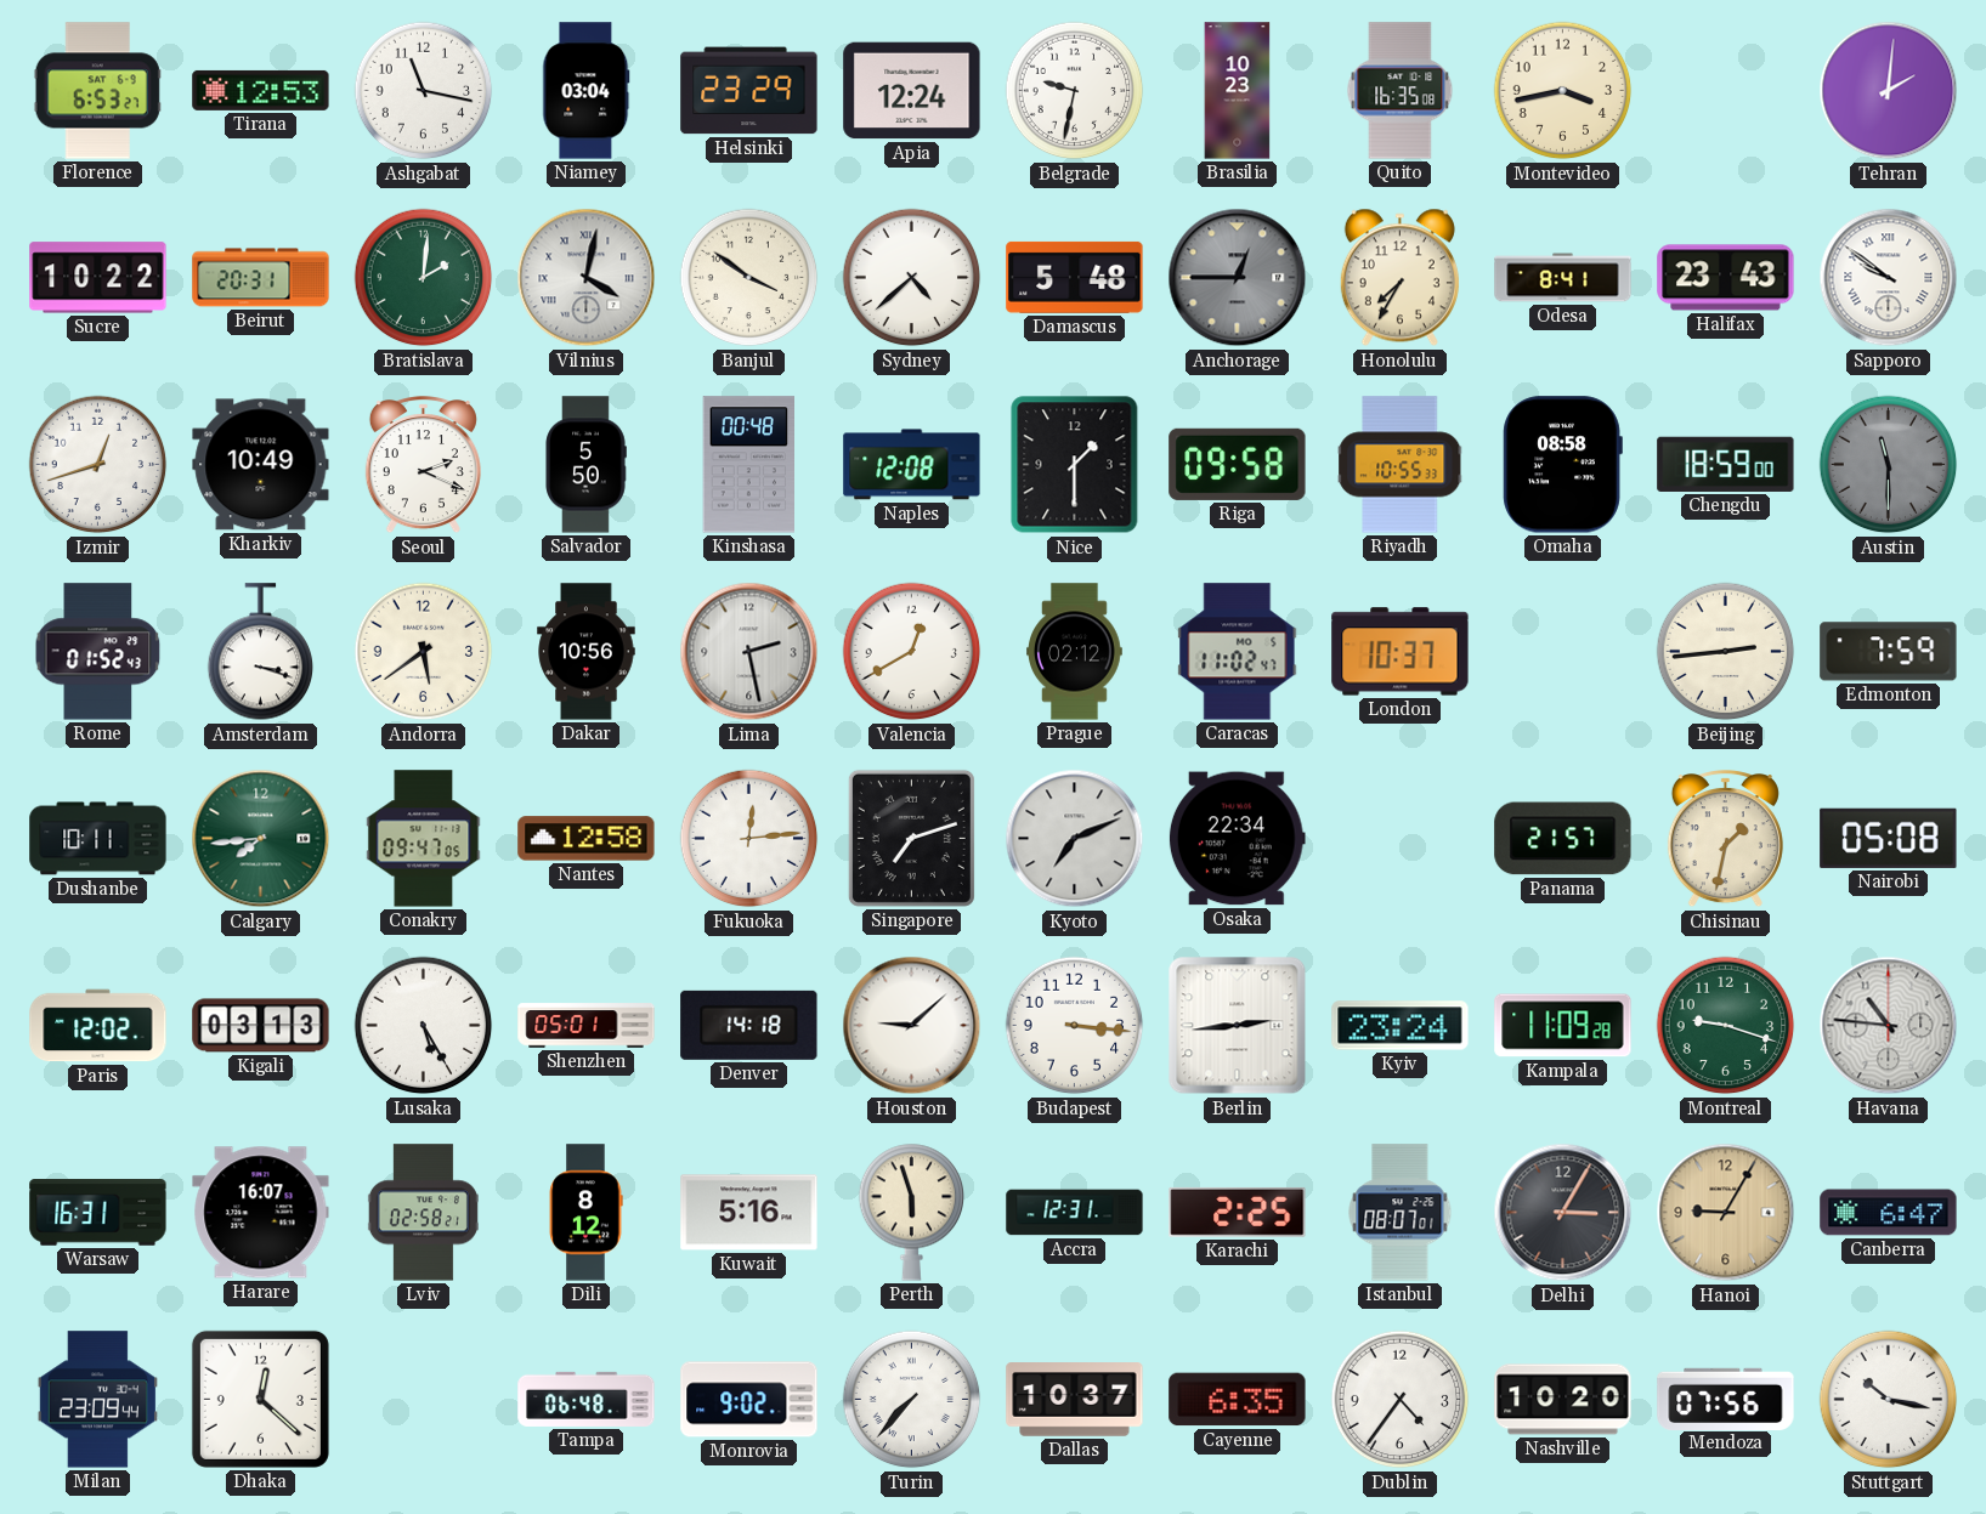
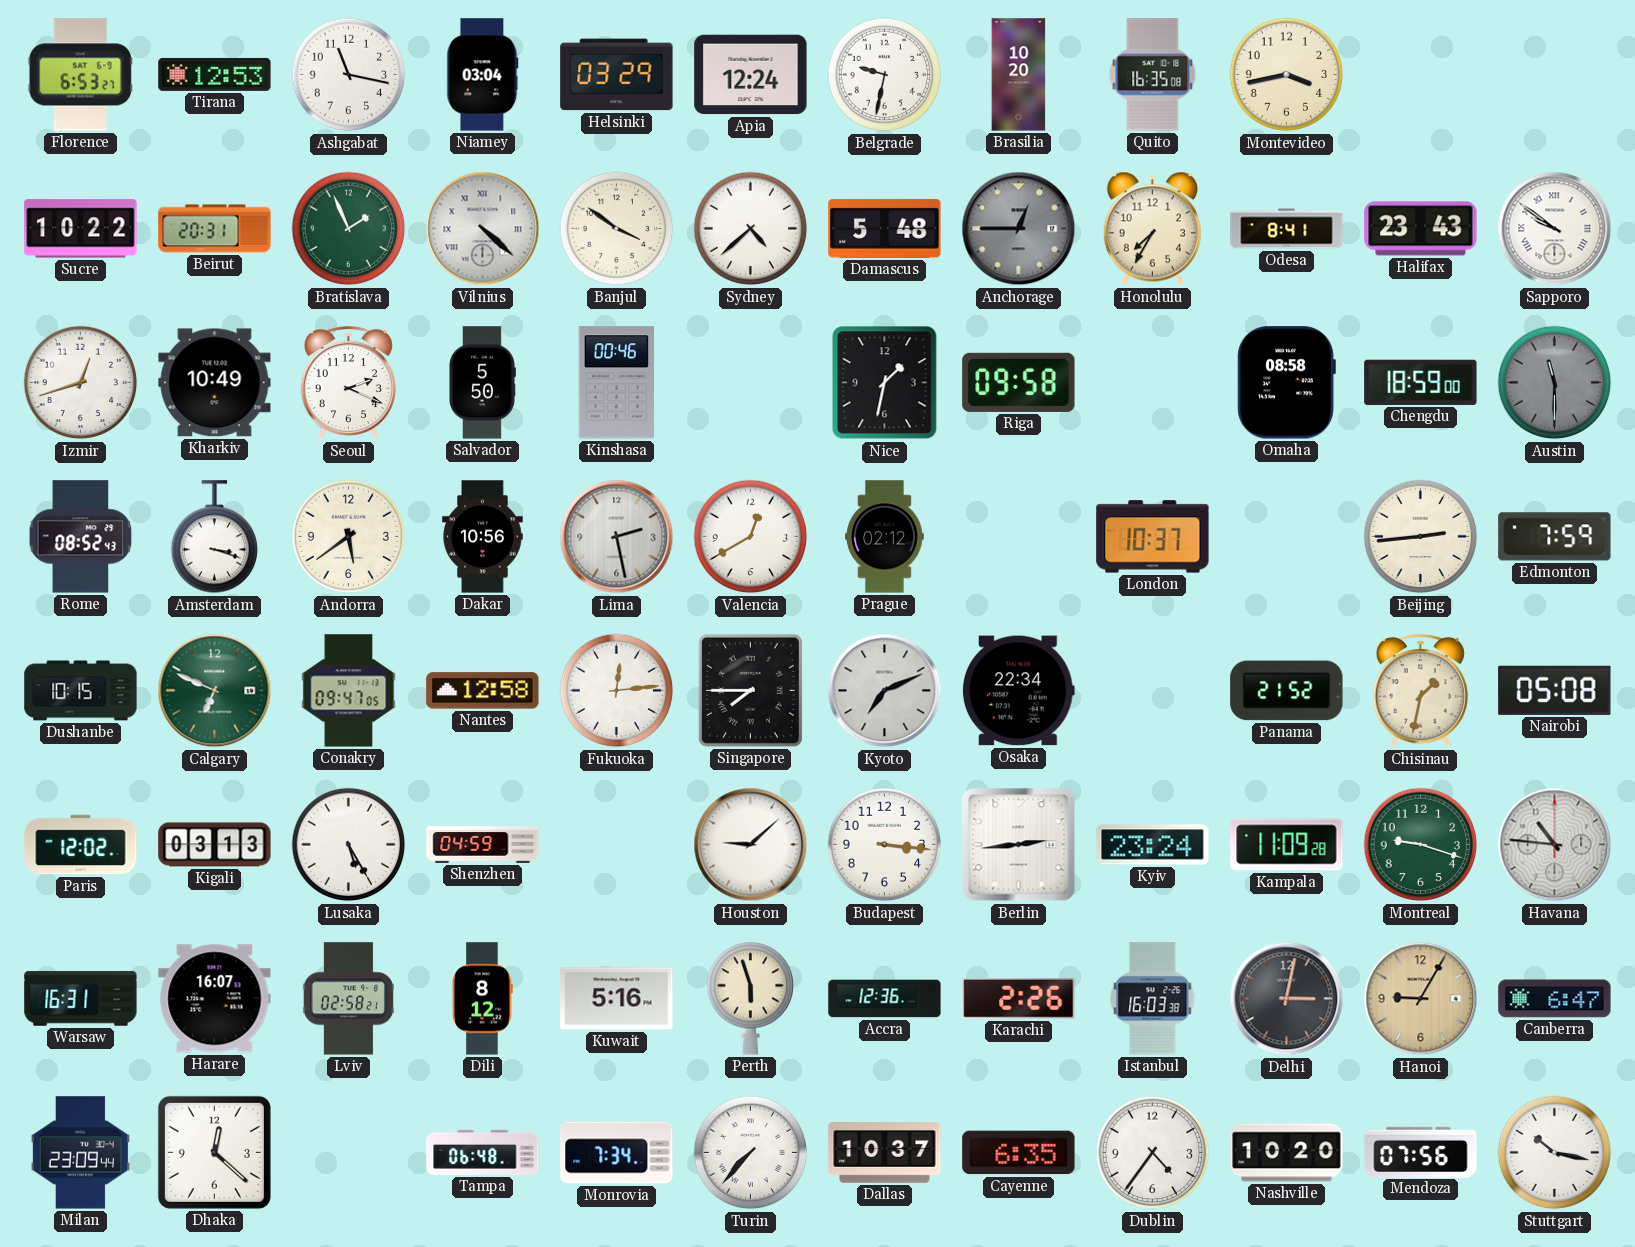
Helsinki: 23:29 -> 03:29
Brasilia: 10:23 -> 10:20
Tehran: 2:01 -> none
Bratislava: 2:01 -> 1:56
Vilnius: 4:02 -> 4:22
Kinshasa: 00:48 -> 00:46
Naples: 12:08 -> none
Nice: 1:30 -> 1:32
Riyadh: 10:55 -> none
Rome: 01:52 -> 08:52
Caracas: 11:02 -> none
Dushanbe: 10:11 -> 10:15
Calgary: 7:44 -> 6:49
Singapore: 7:12 -> 7:45
Panama: 21:57 -> 21:52
Shenzhen: 05:01 -> 04:59
Denver: 14:18 -> none
Accra: 12:31 -> 12:36
Karachi: 2:25 -> 2:26
Istanbul: 08:07 -> 16:03
Delhi: 3:05 -> 3:02
Monrovia: 9:02 -> 7:34
